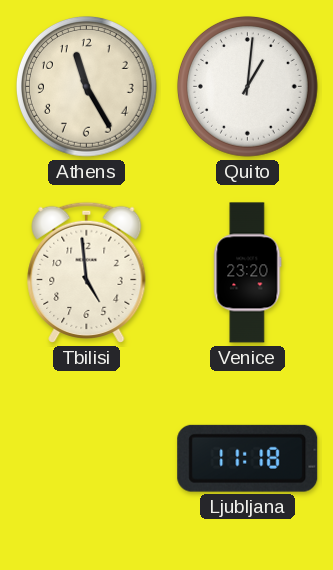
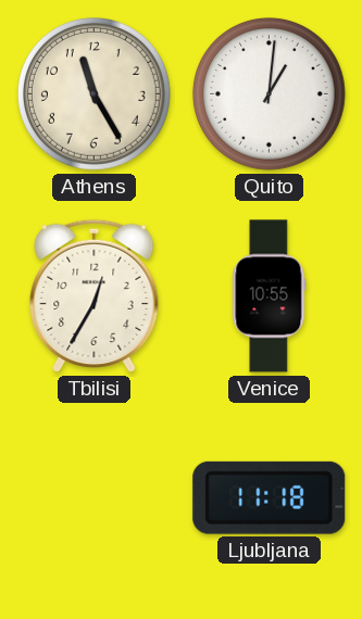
Tbilisi: 4:59 -> 12:35
Venice: 23:20 -> 10:55
